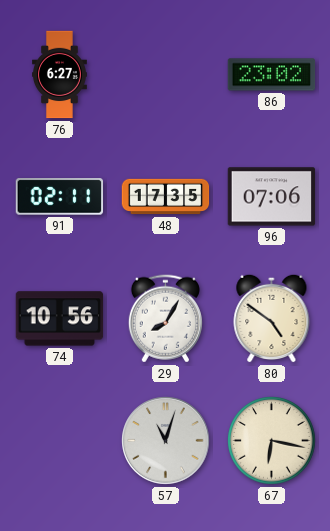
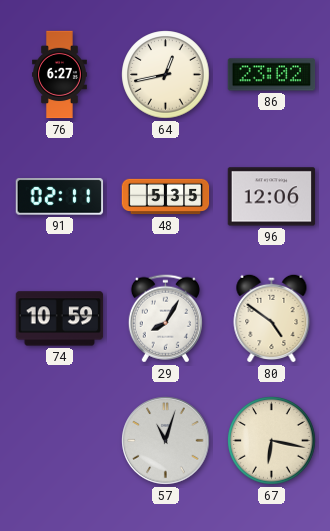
64: none -> 12:43
48: 17:35 -> 5:35
96: 07:06 -> 12:06
74: 10:56 -> 10:59
